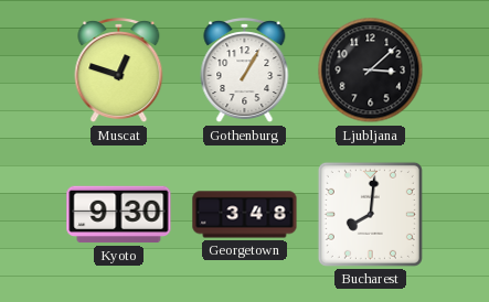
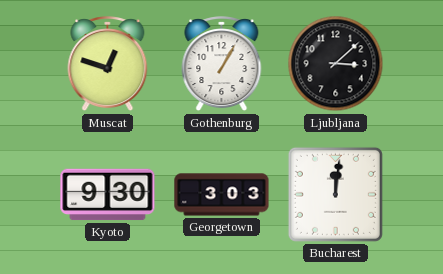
Georgetown: 3:48 -> 3:03
Bucharest: 8:01 -> 12:01
